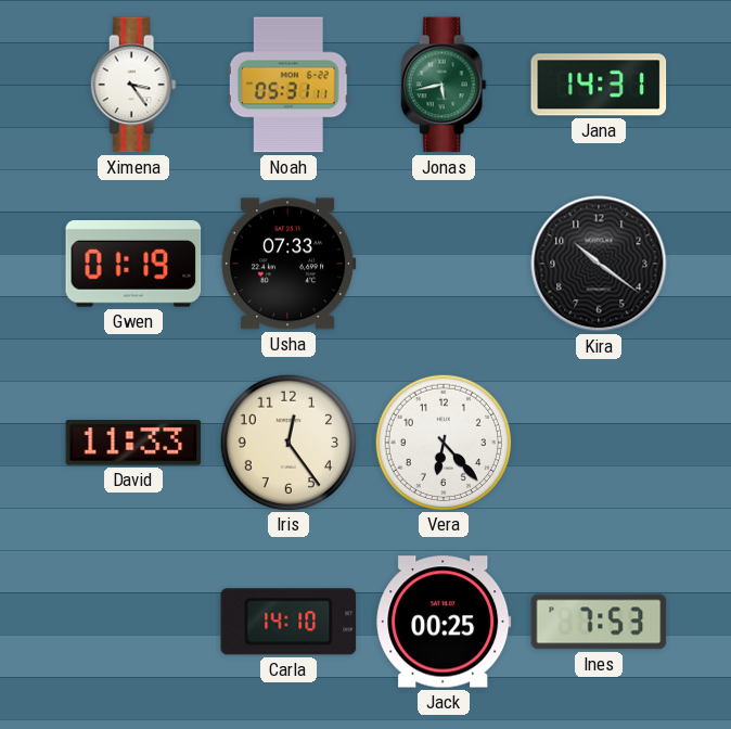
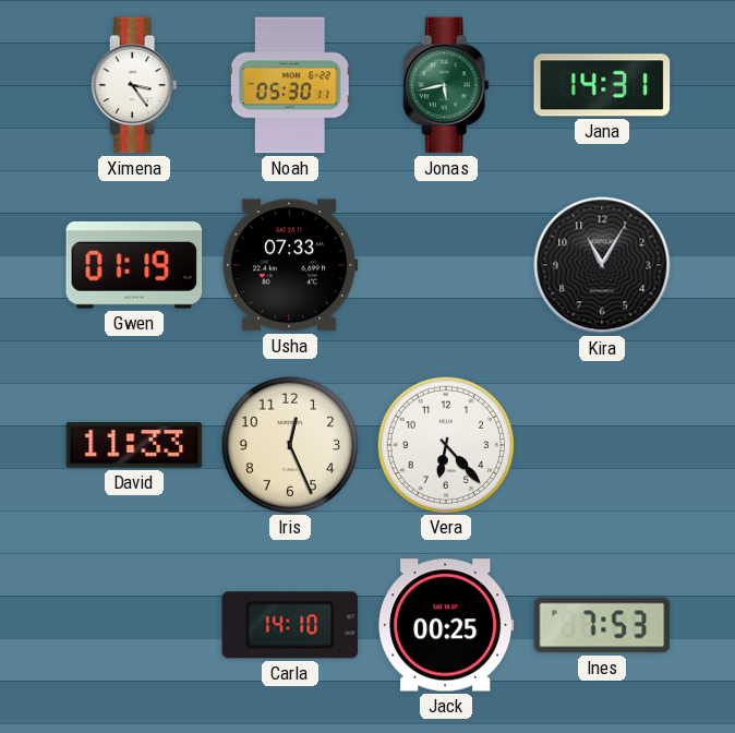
Noah: 05:31 -> 05:30
Kira: 10:21 -> 11:05
Iris: 12:24 -> 12:26
